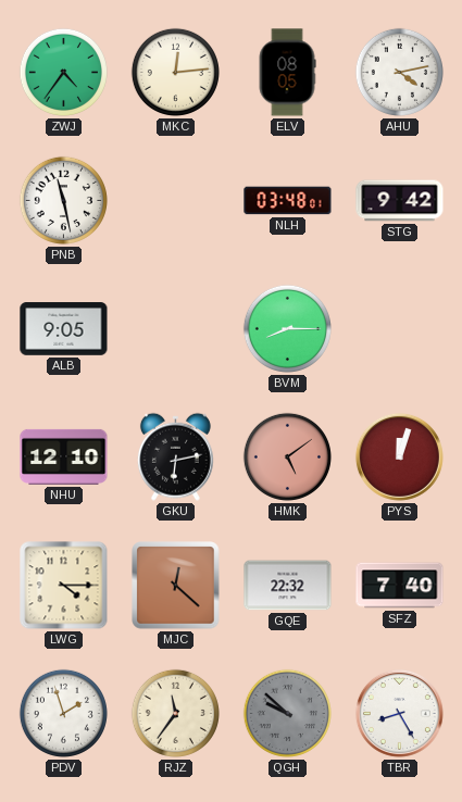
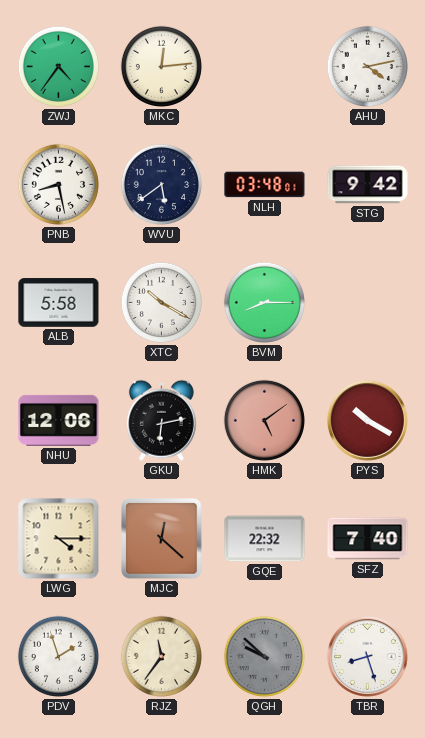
ELV: 08:05 -> none
PNB: 11:28 -> 8:28
WVU: none -> 5:39
ALB: 9:05 -> 5:58
XTC: none -> 10:20
NHU: 12:10 -> 12:06
PYS: 12:03 -> 10:20
TBR: 8:25 -> 8:27
